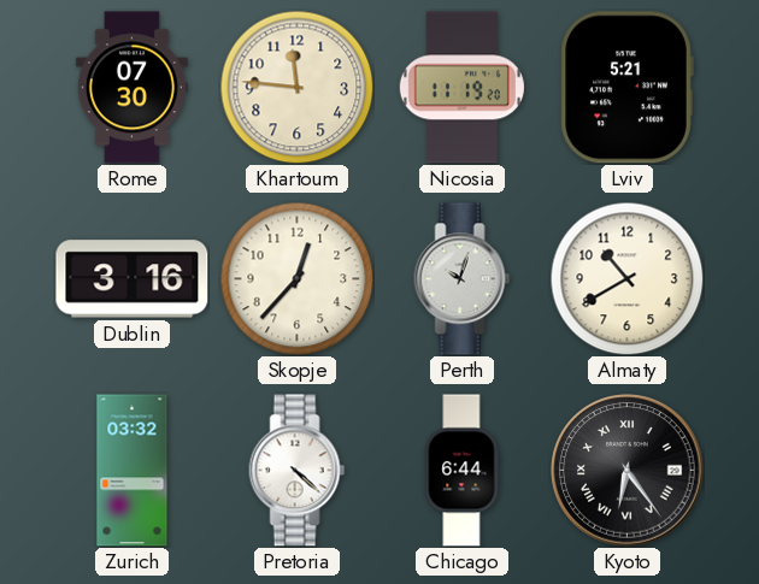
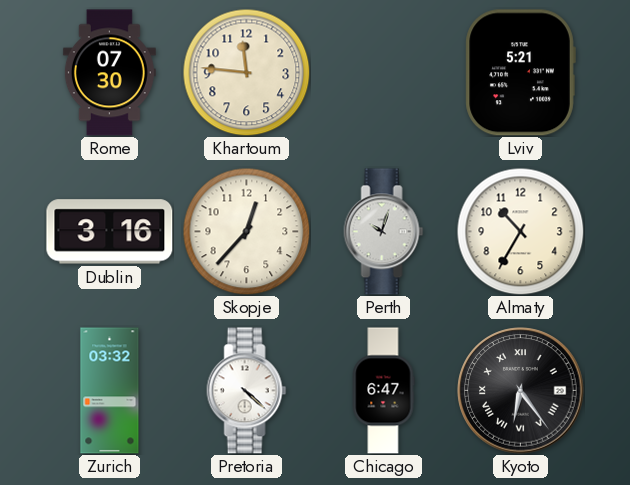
Nicosia: 11:19 -> none
Almaty: 10:40 -> 10:35
Chicago: 6:44 -> 6:47
